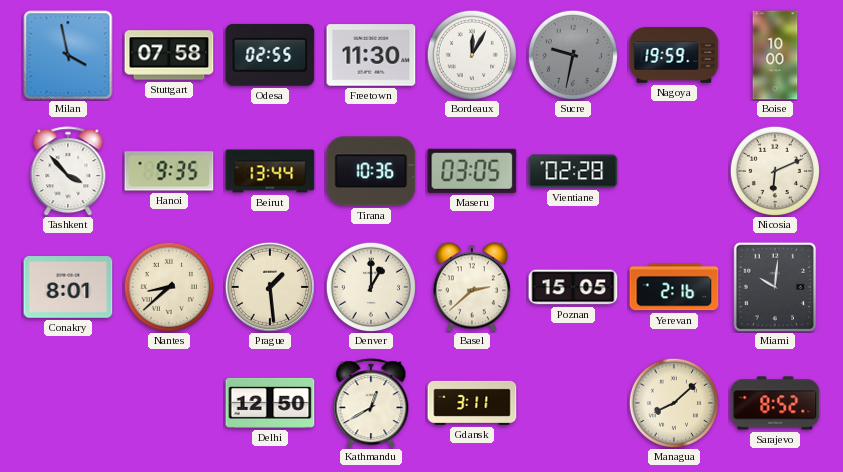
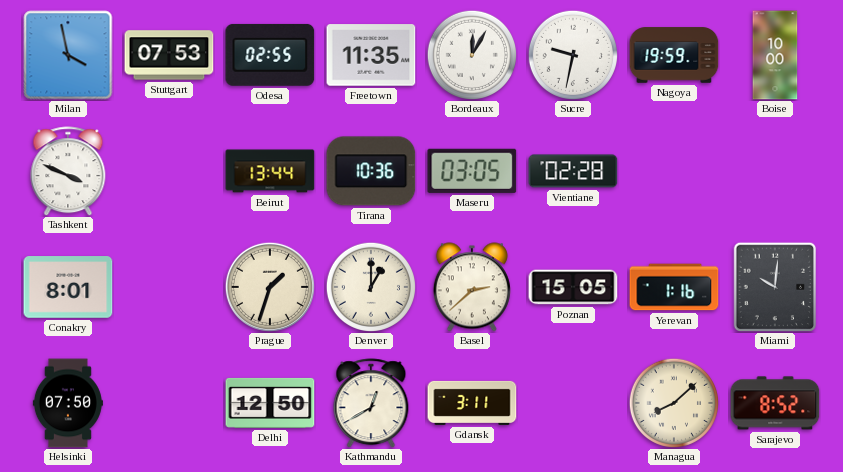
Stuttgart: 07:58 -> 07:53
Freetown: 11:30 -> 11:35
Sucre dial: grey -> white
Tashkent: 3:53 -> 3:49
Hanoi: 9:35 -> none
Nicosia: 6:11 -> none
Nantes: 8:38 -> none
Prague: 1:29 -> 1:33
Yerevan: 2:16 -> 1:16
Helsinki: none -> 07:50
